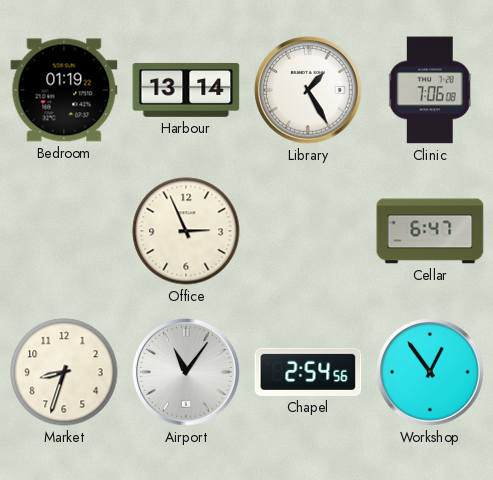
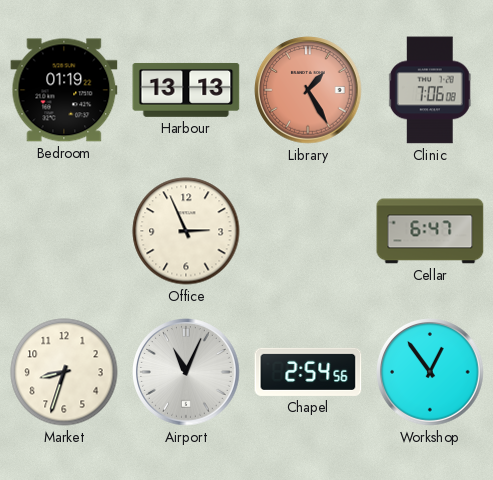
Harbour: 13:14 -> 13:13
Library dial: white -> salmon
Airport: 11:06 -> 11:04
